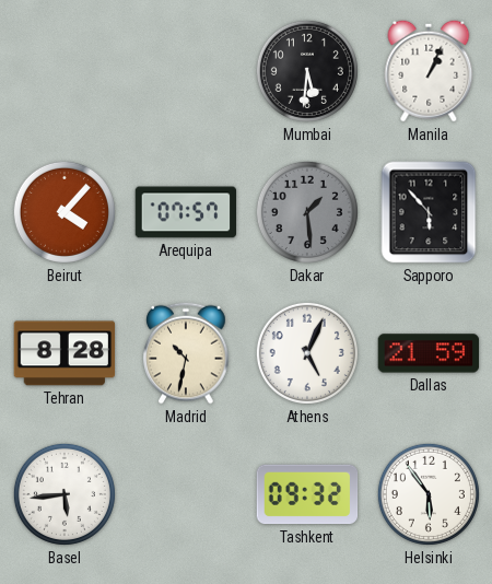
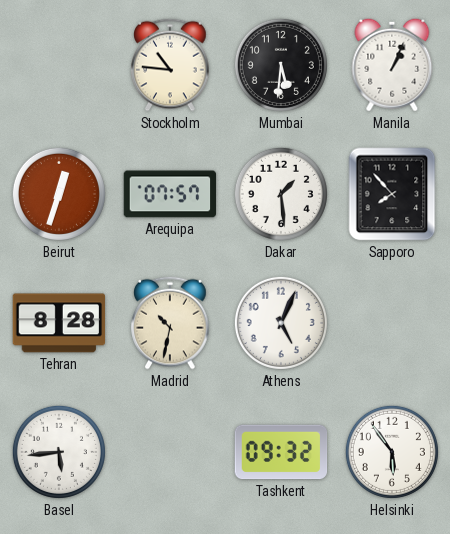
Stockholm: none -> 10:46
Beirut: 4:07 -> 12:33
Dakar dial: grey -> white
Sapporo: 5:53 -> 7:53
Dallas: 21:59 -> none
